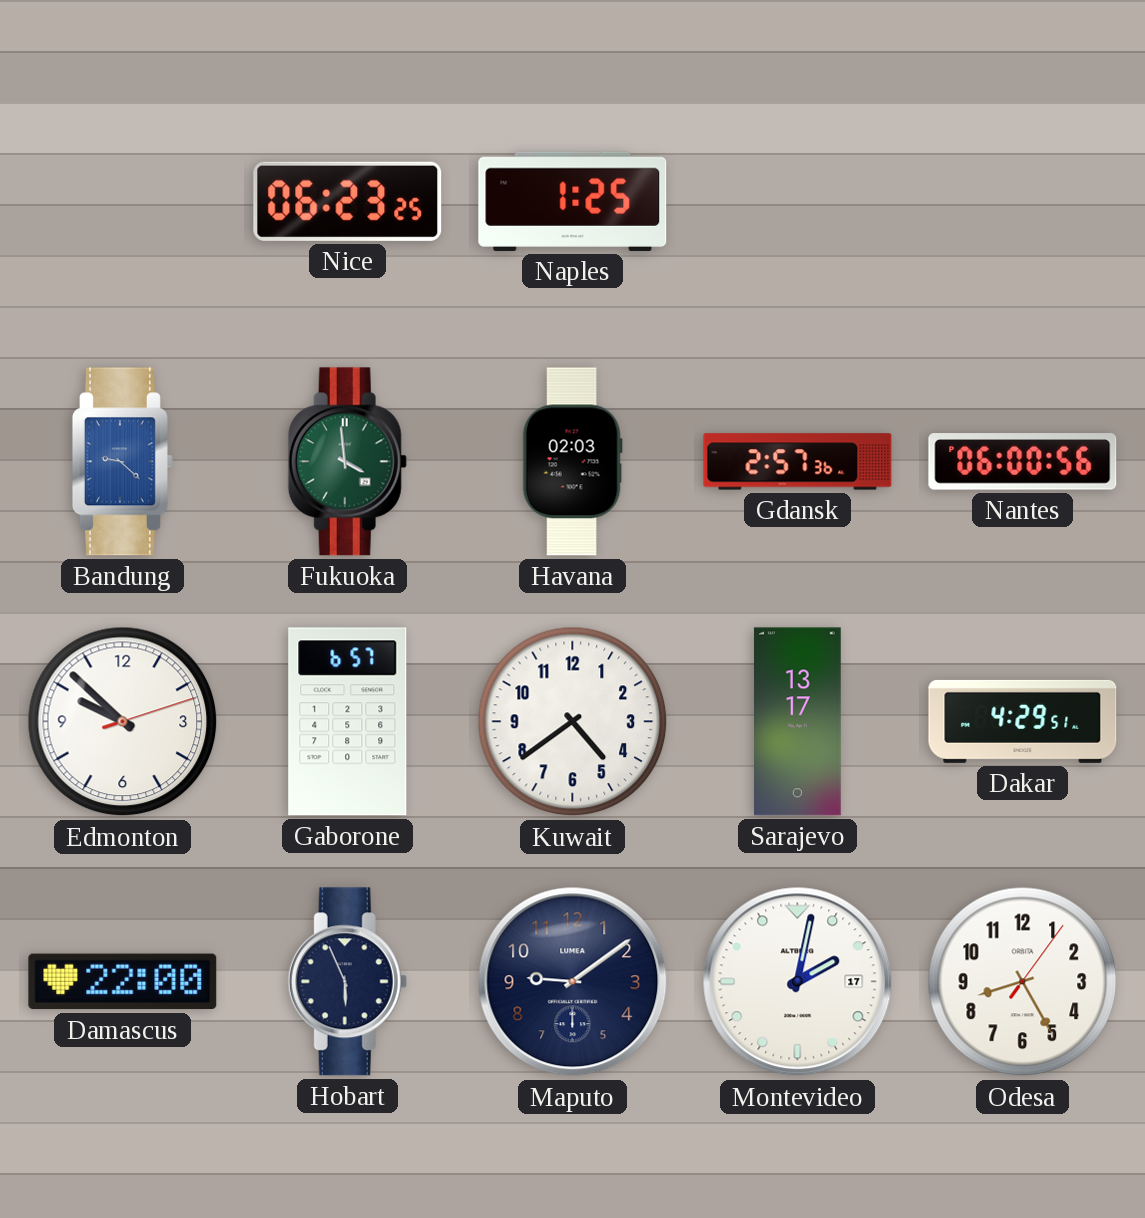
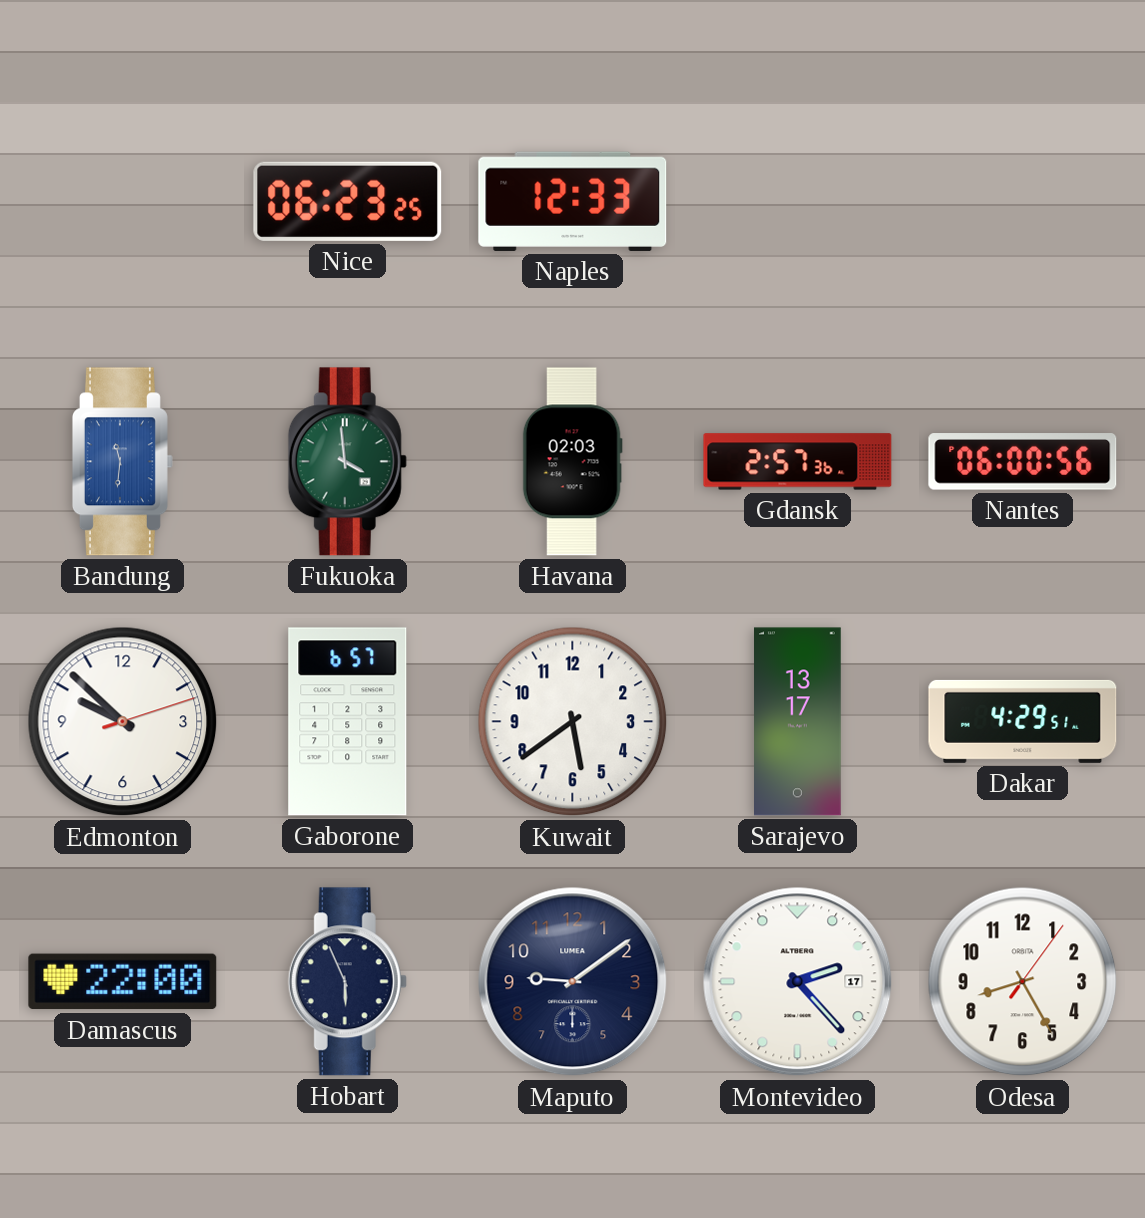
Naples: 1:25 -> 12:33
Bandung: 9:22 -> 11:31
Kuwait: 4:39 -> 5:39
Montevideo: 2:02 -> 2:23
